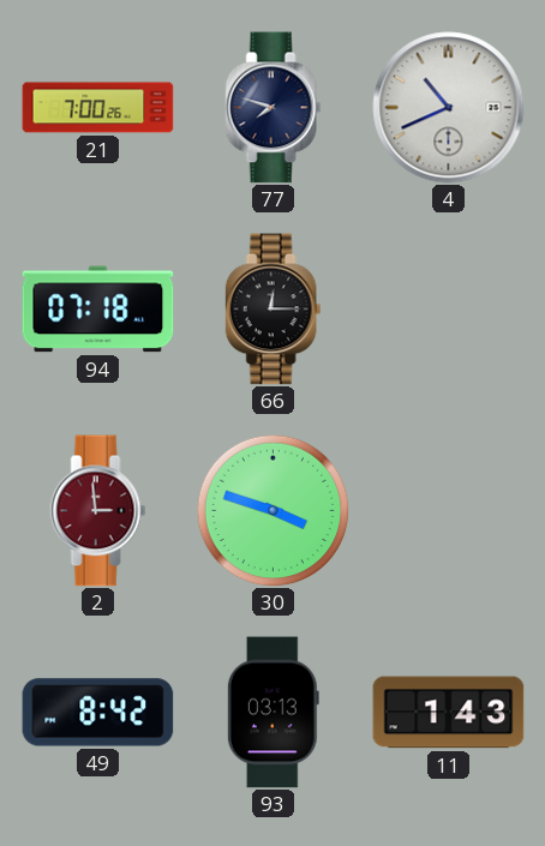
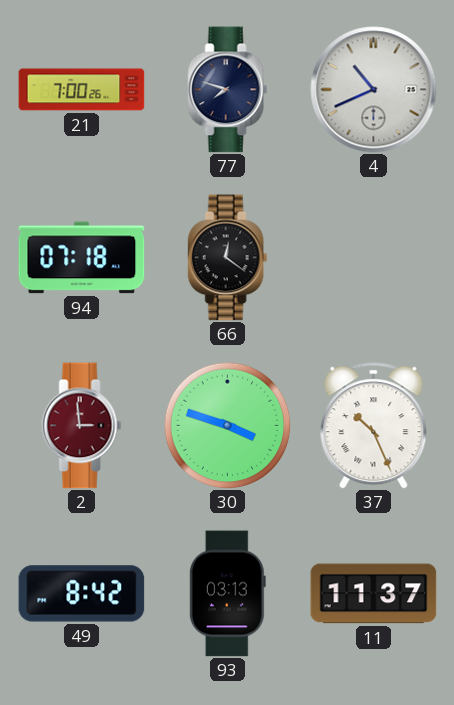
66: 12:15 -> 12:21
37: none -> 10:26
11: 1:43 -> 11:37
